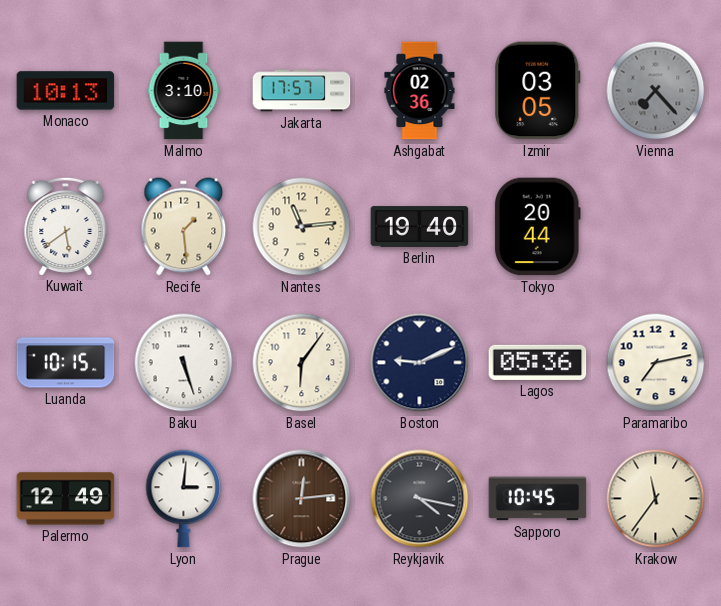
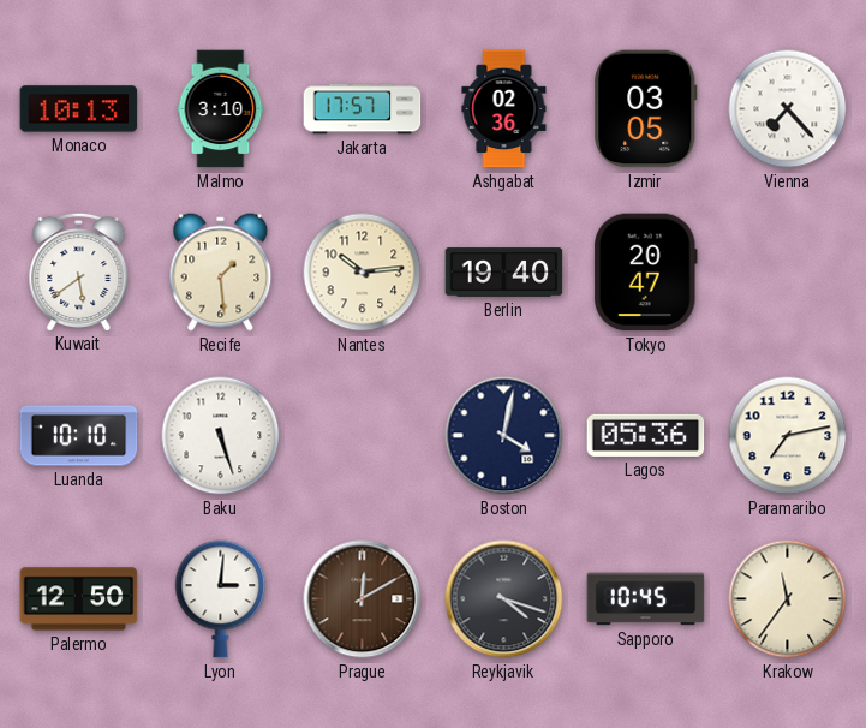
Vienna dial: grey -> white
Nantes: 11:14 -> 10:14
Tokyo: 20:44 -> 20:47
Luanda: 10:15 -> 10:10
Basel: 6:06 -> none
Boston: 9:11 -> 4:02
Palermo: 12:49 -> 12:50
Prague: 12:14 -> 12:10
Reykjavik: 4:17 -> 4:18
